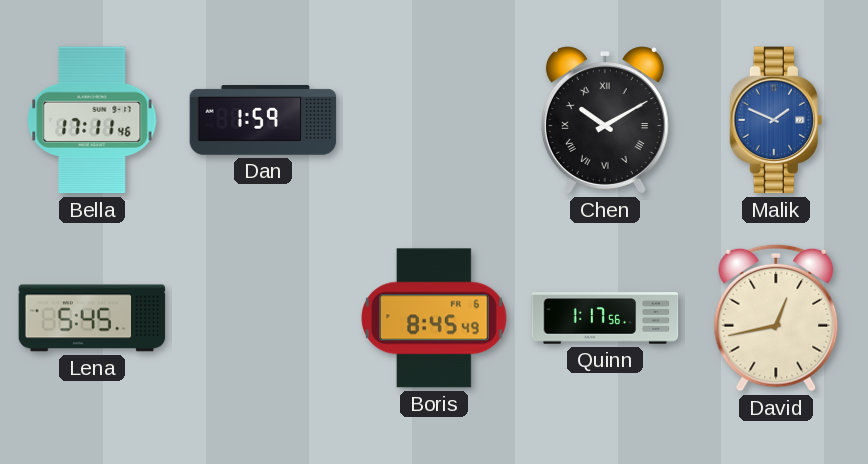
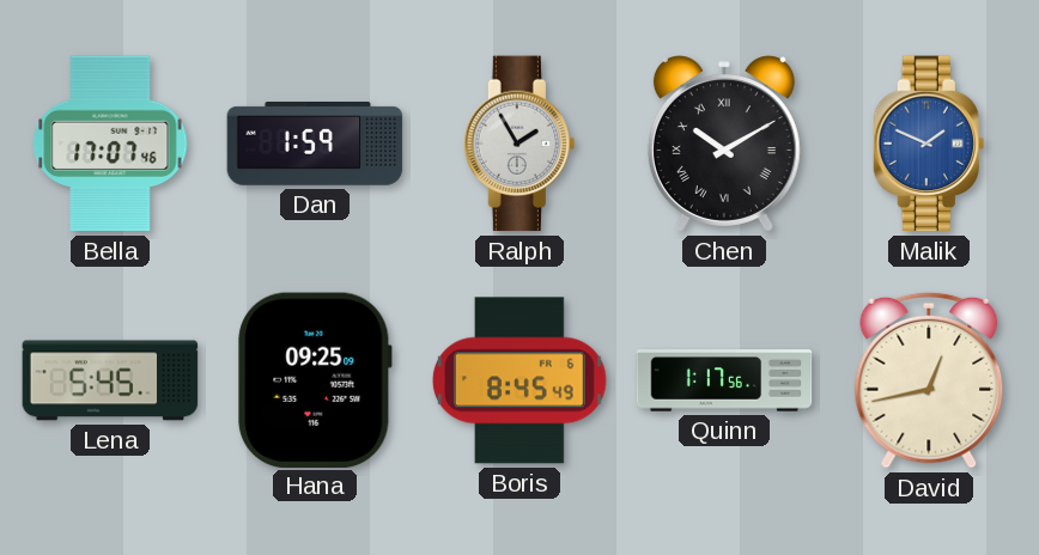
Bella: 17:11 -> 17:07
Ralph: none -> 1:55
Hana: none -> 09:25
